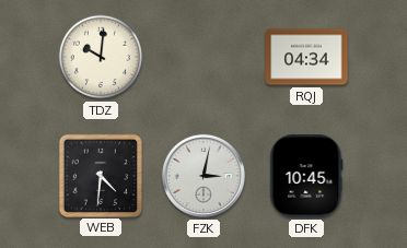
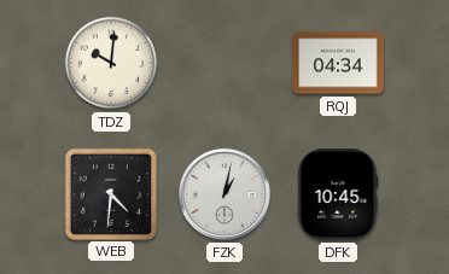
FZK: 3:02 -> 1:02
